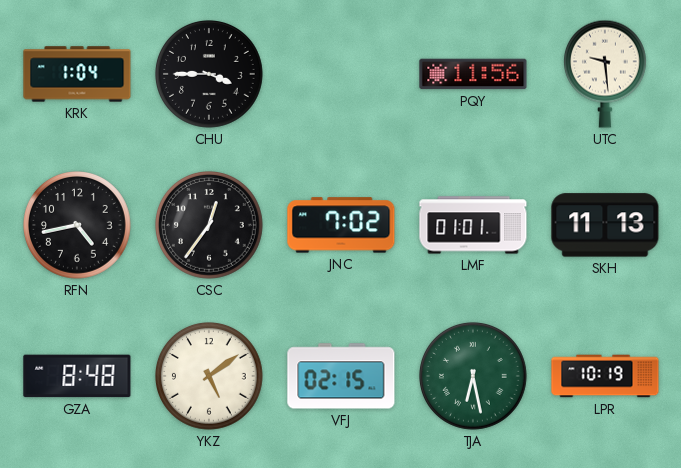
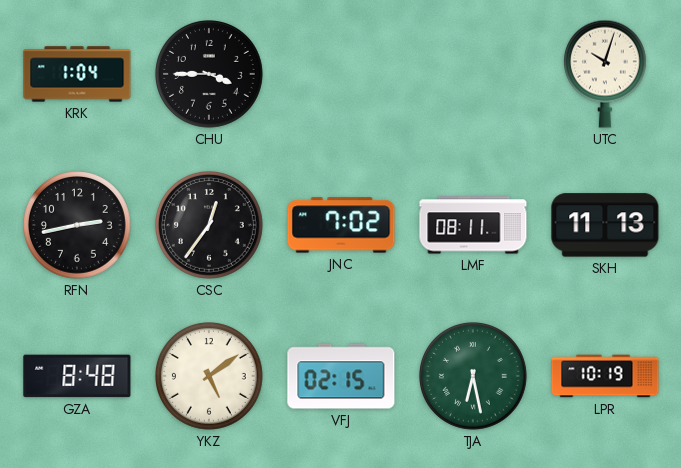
PQY: 11:56 -> none
UTC: 9:29 -> 10:03
RFN: 4:43 -> 2:43
LMF: 01:01 -> 08:11
